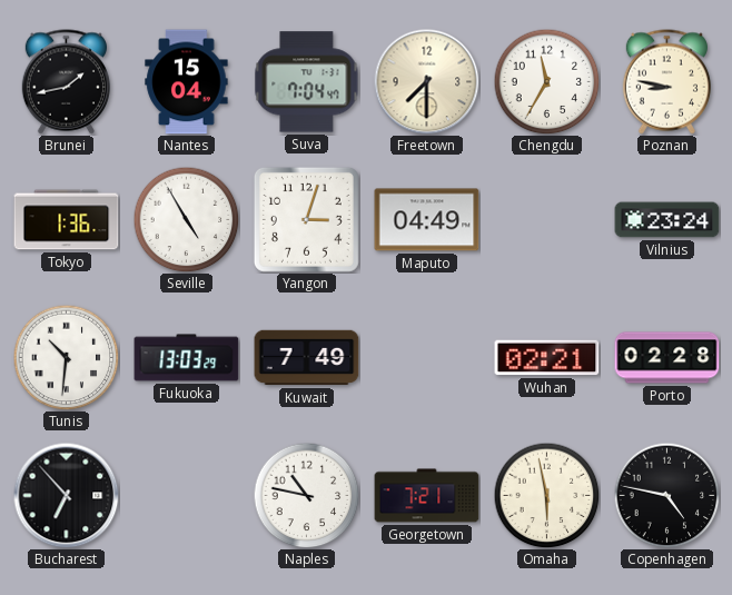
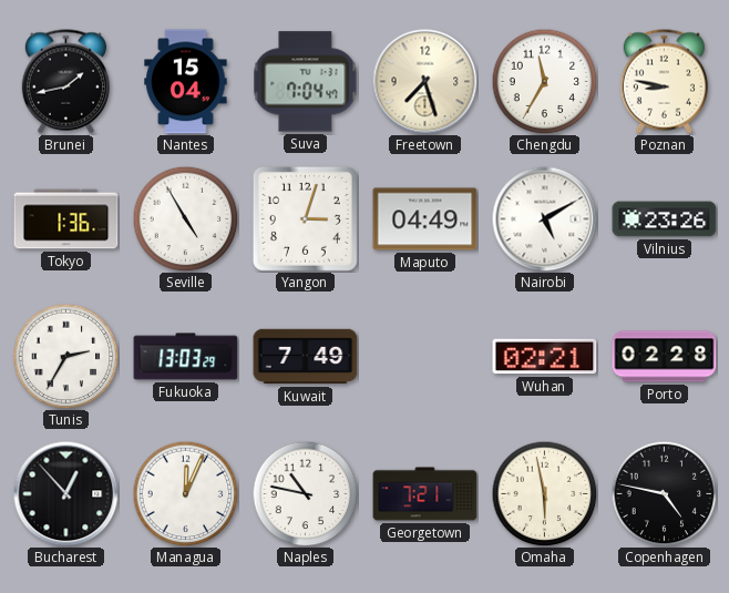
Freetown: 7:30 -> 7:27
Nairobi: none -> 5:10
Vilnius: 23:24 -> 23:26
Tunis: 10:31 -> 2:35
Bucharest: 6:53 -> 12:53
Managua: none -> 12:04
